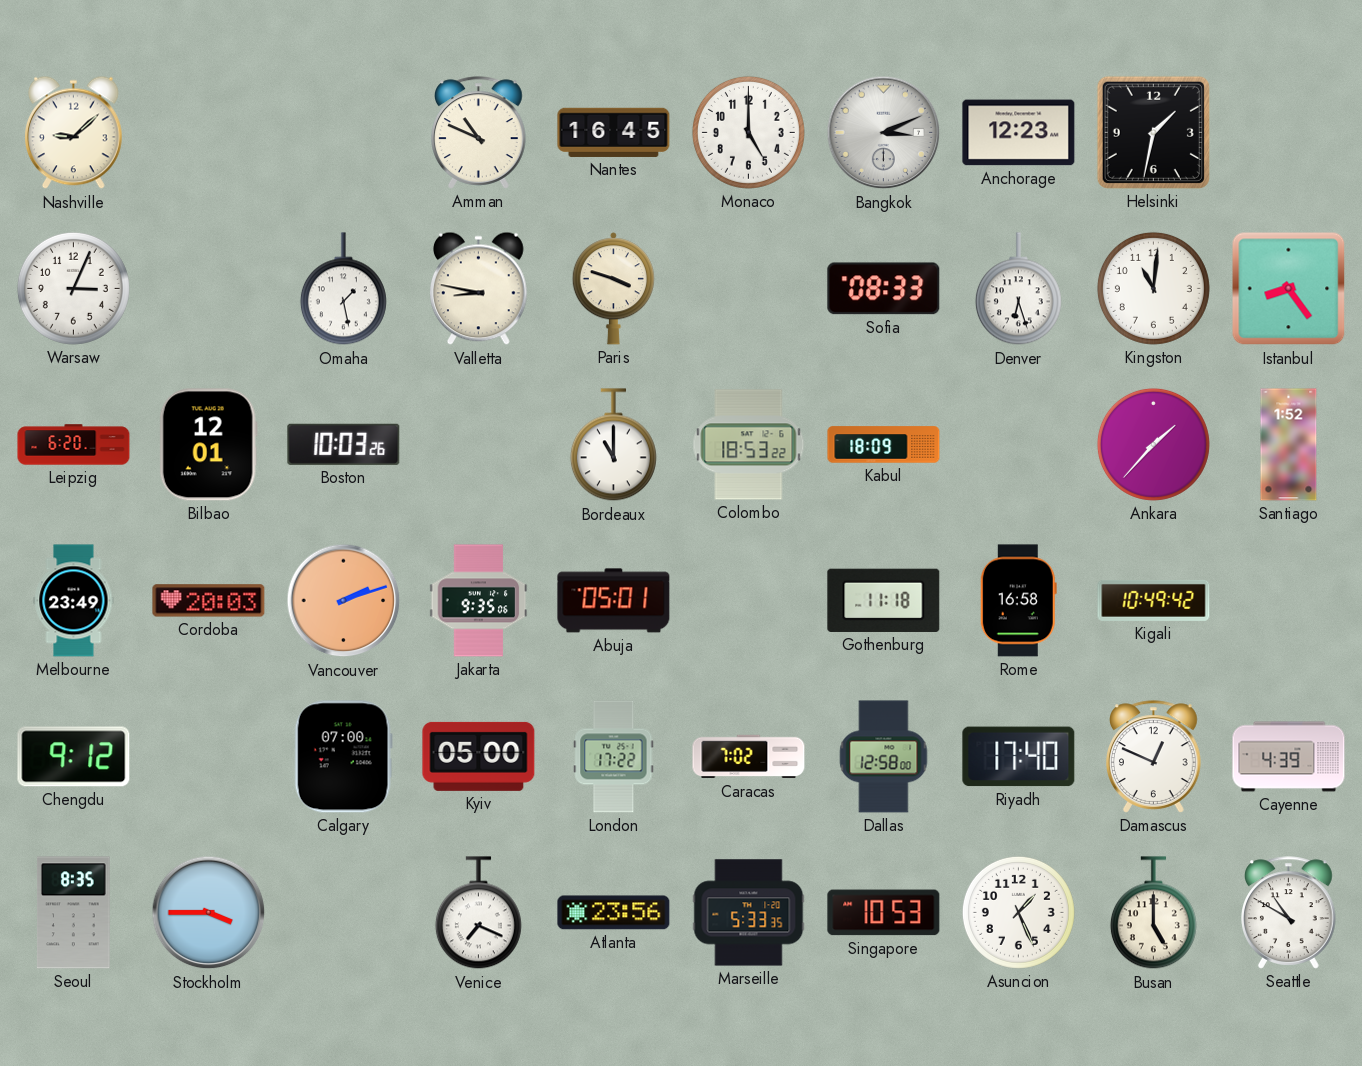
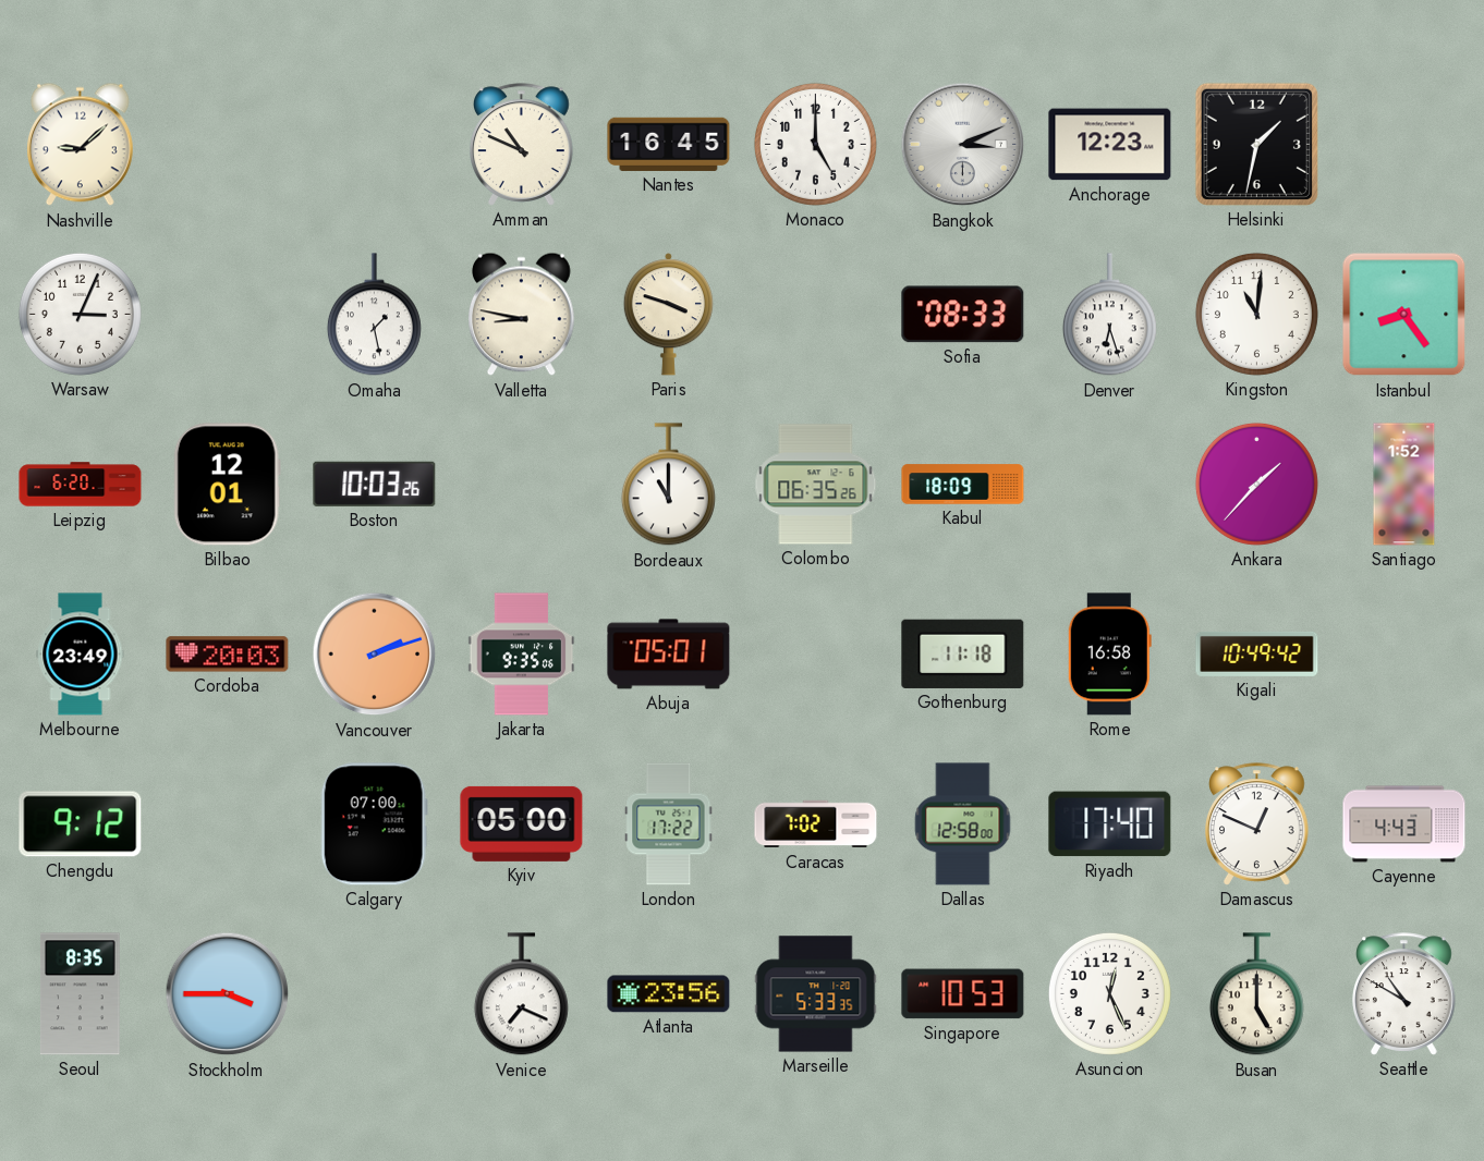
Colombo: 18:53 -> 06:35
Cayenne: 4:39 -> 4:43
Asuncion: 1:26 -> 12:26
